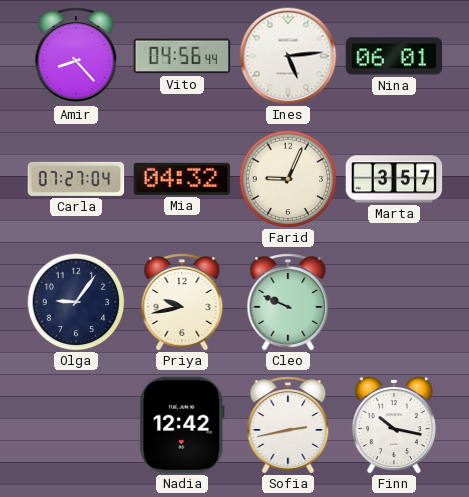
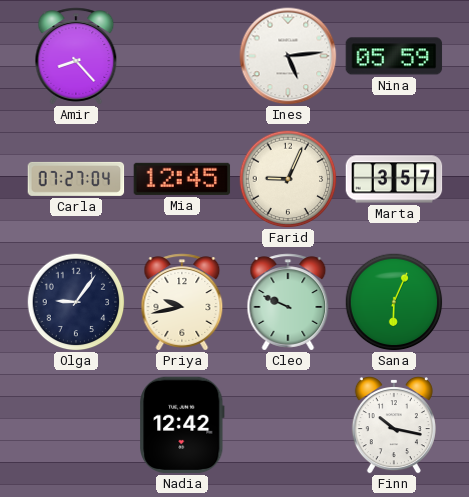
Vito: 04:56 -> none
Nina: 06:01 -> 05:59
Mia: 04:32 -> 12:45
Sana: none -> 6:04
Sofia: 2:43 -> none
